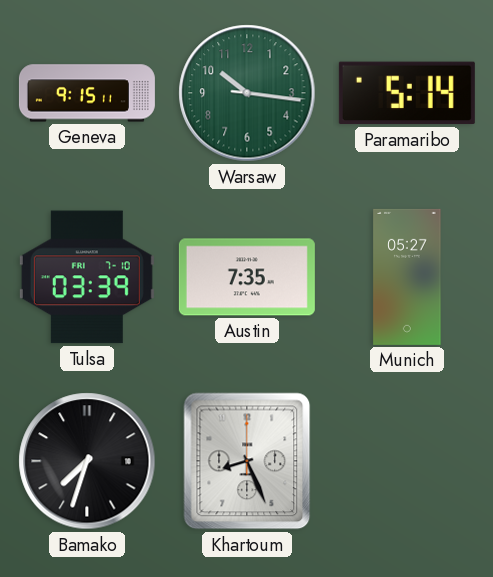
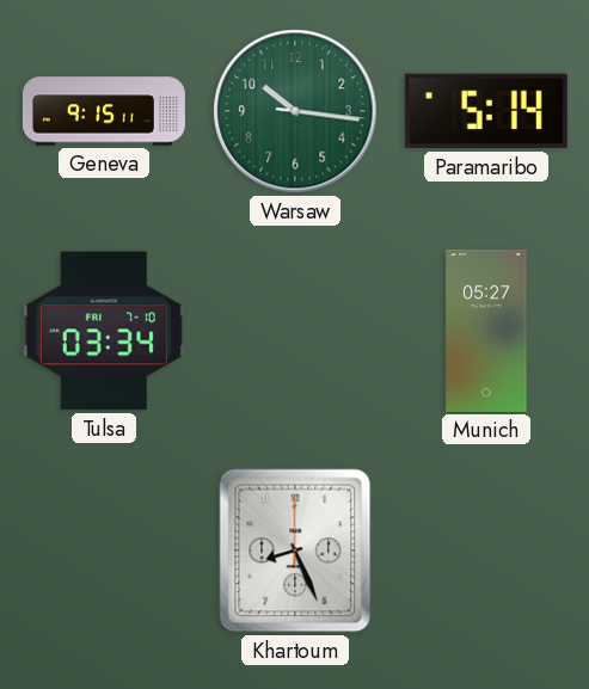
Tulsa: 03:39 -> 03:34
Austin: 7:35 -> none
Bamako: 7:33 -> none
